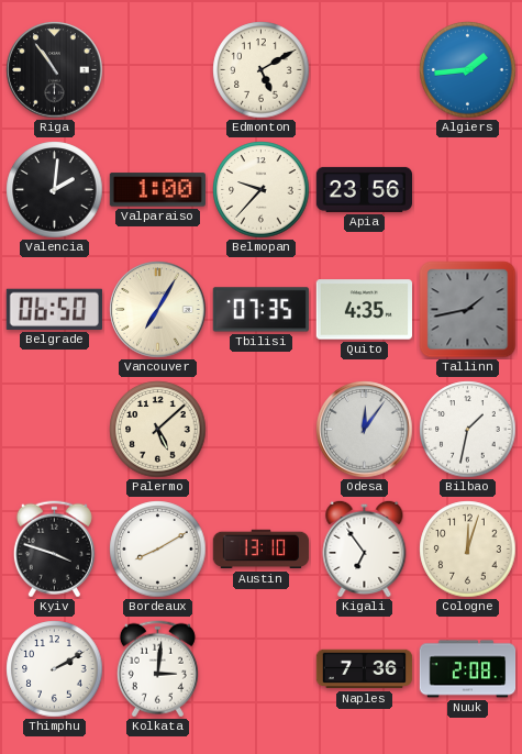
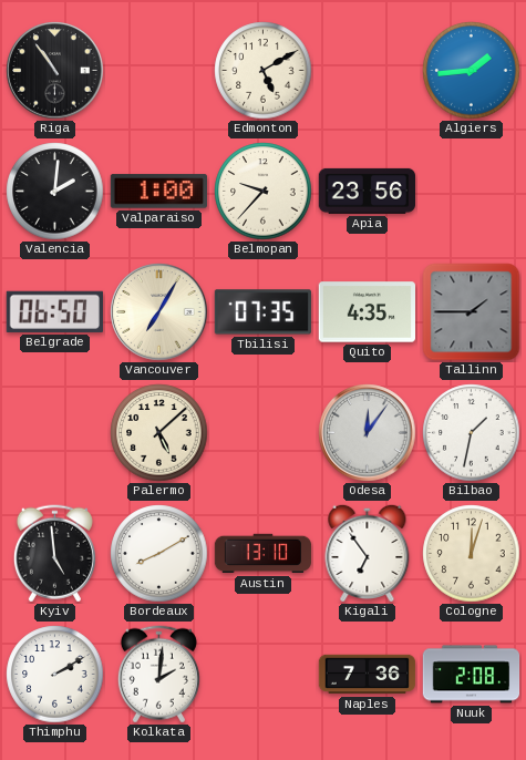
Tallinn: 1:43 -> 1:45
Kyiv: 3:48 -> 4:59
Kolkata: 3:01 -> 2:01
